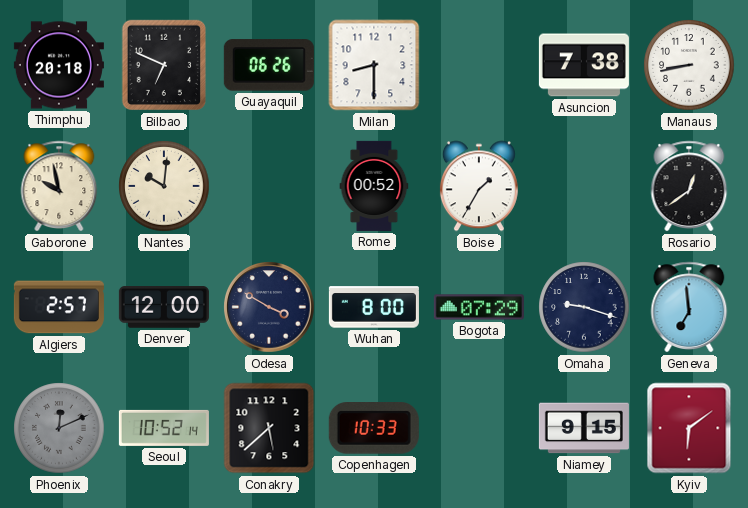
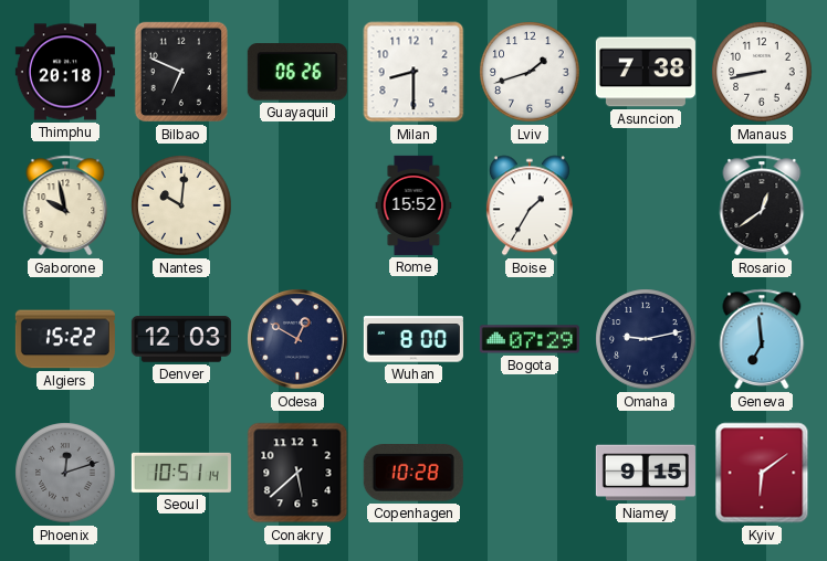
Lviv: none -> 1:42
Rome: 00:52 -> 15:52
Algiers: 2:57 -> 15:22
Denver: 12:00 -> 12:03
Odesa: 3:50 -> 12:50
Omaha: 9:18 -> 9:13
Phoenix: 12:11 -> 12:12
Seoul: 10:52 -> 10:51
Copenhagen: 10:33 -> 10:28
